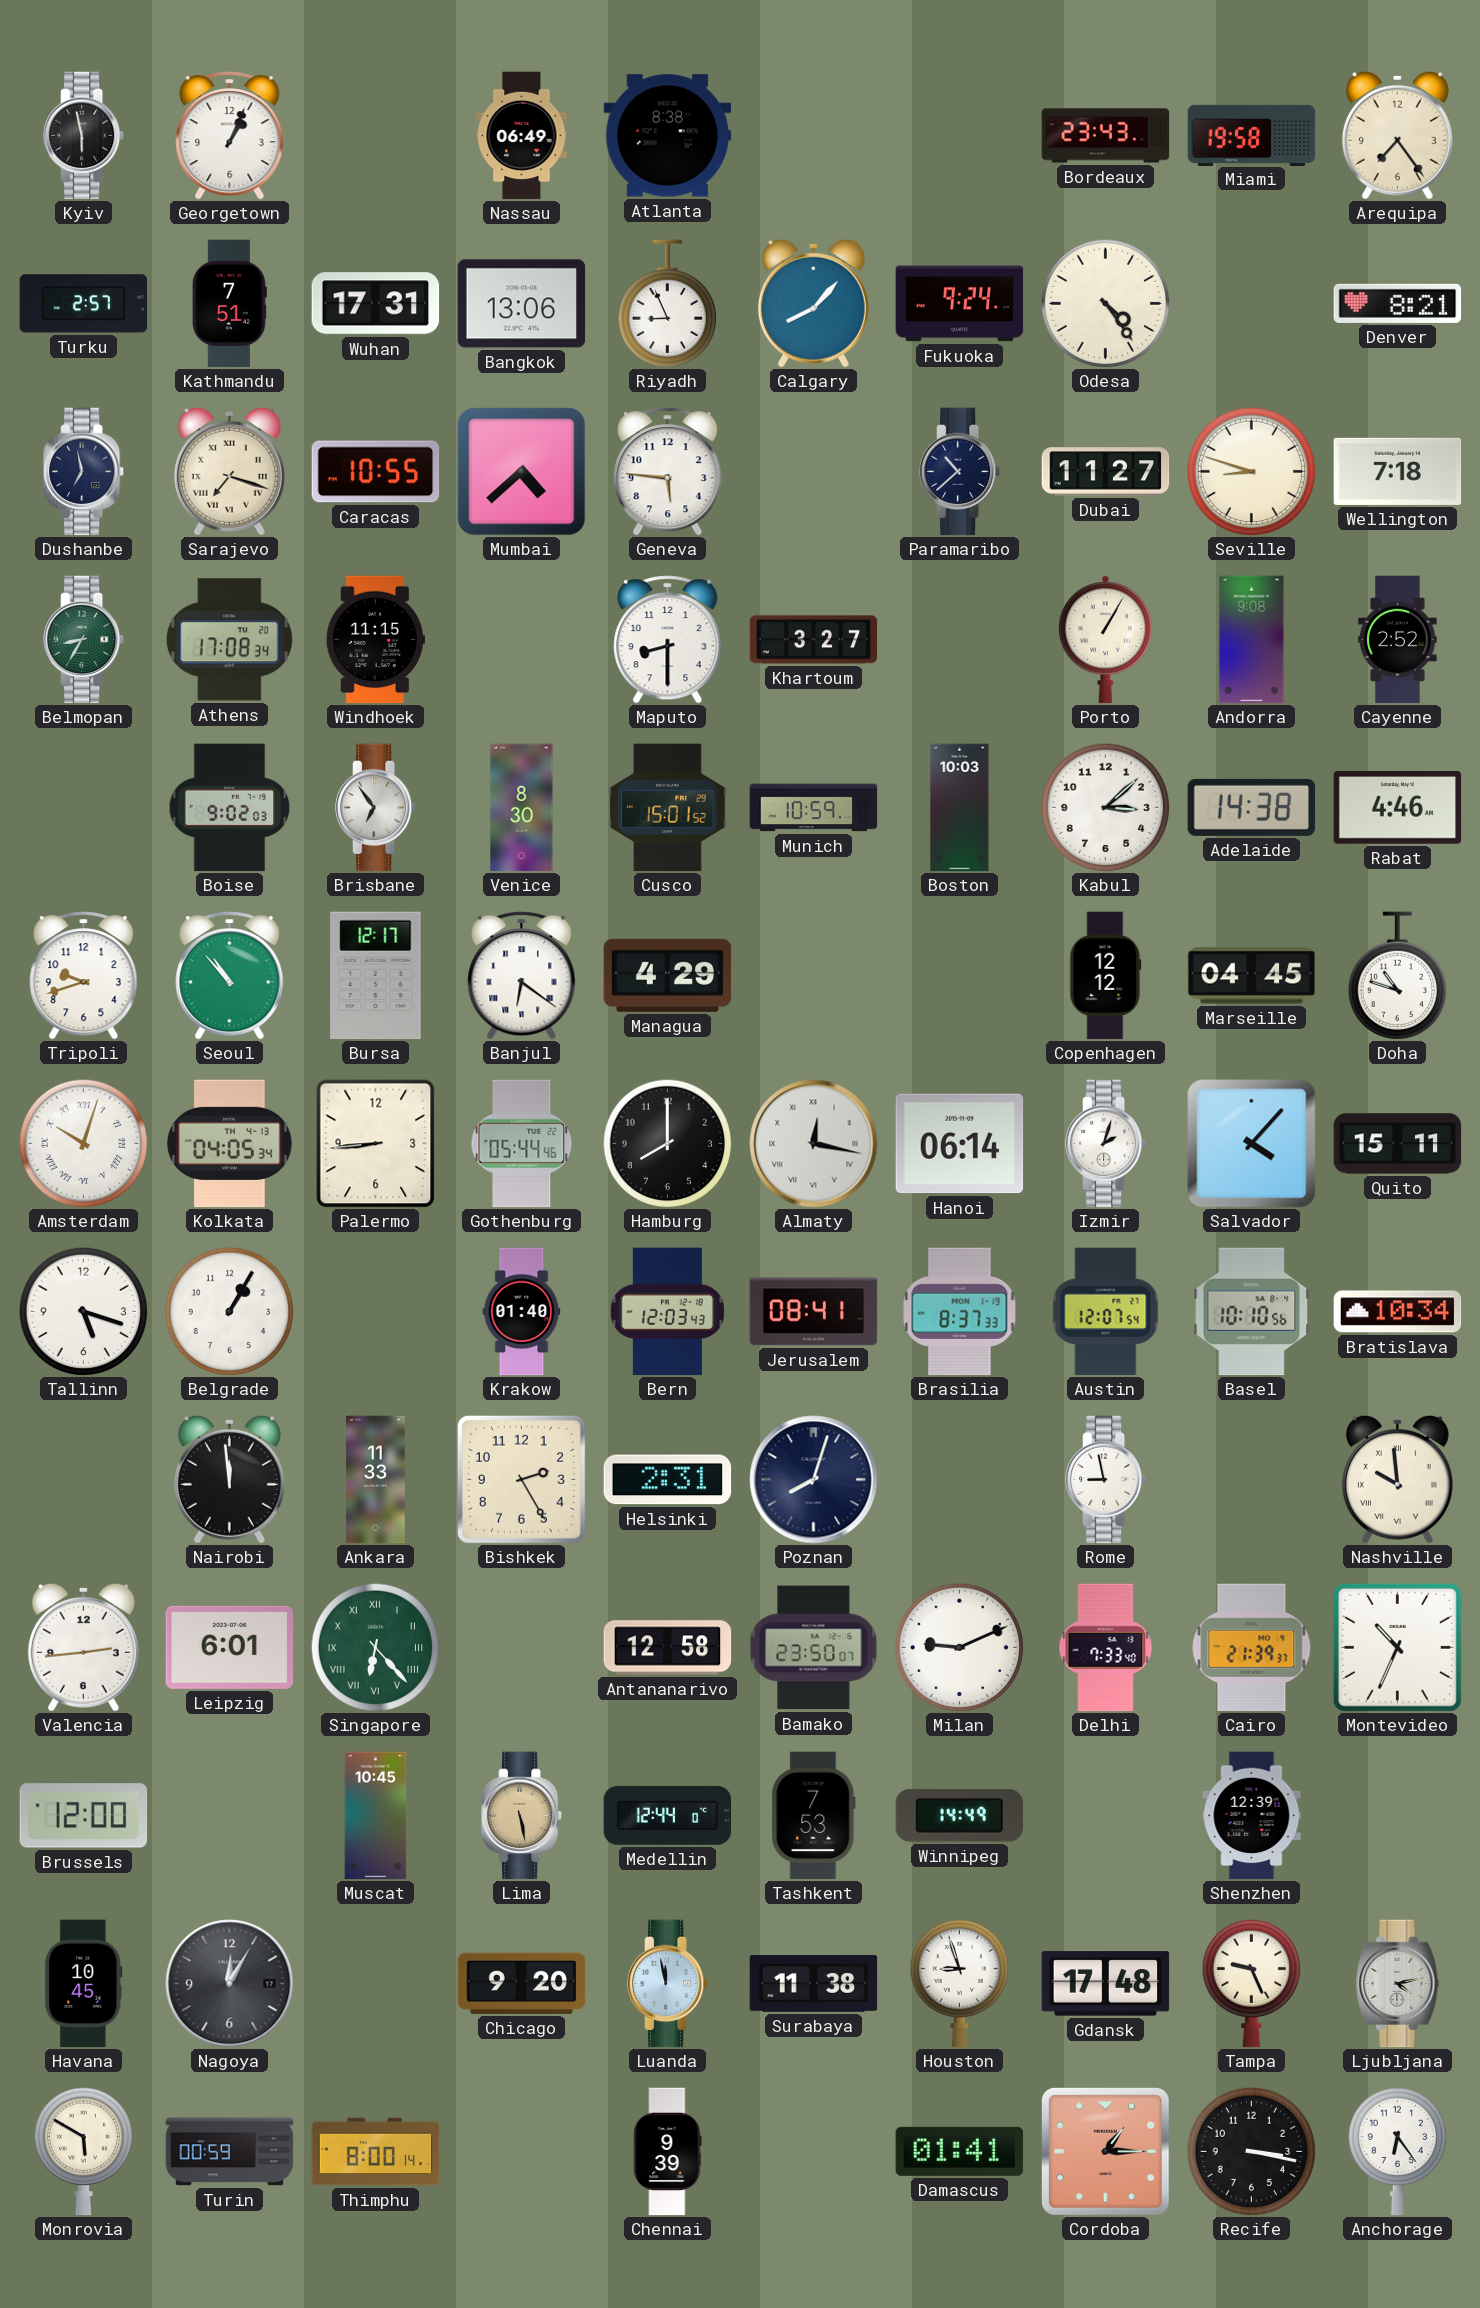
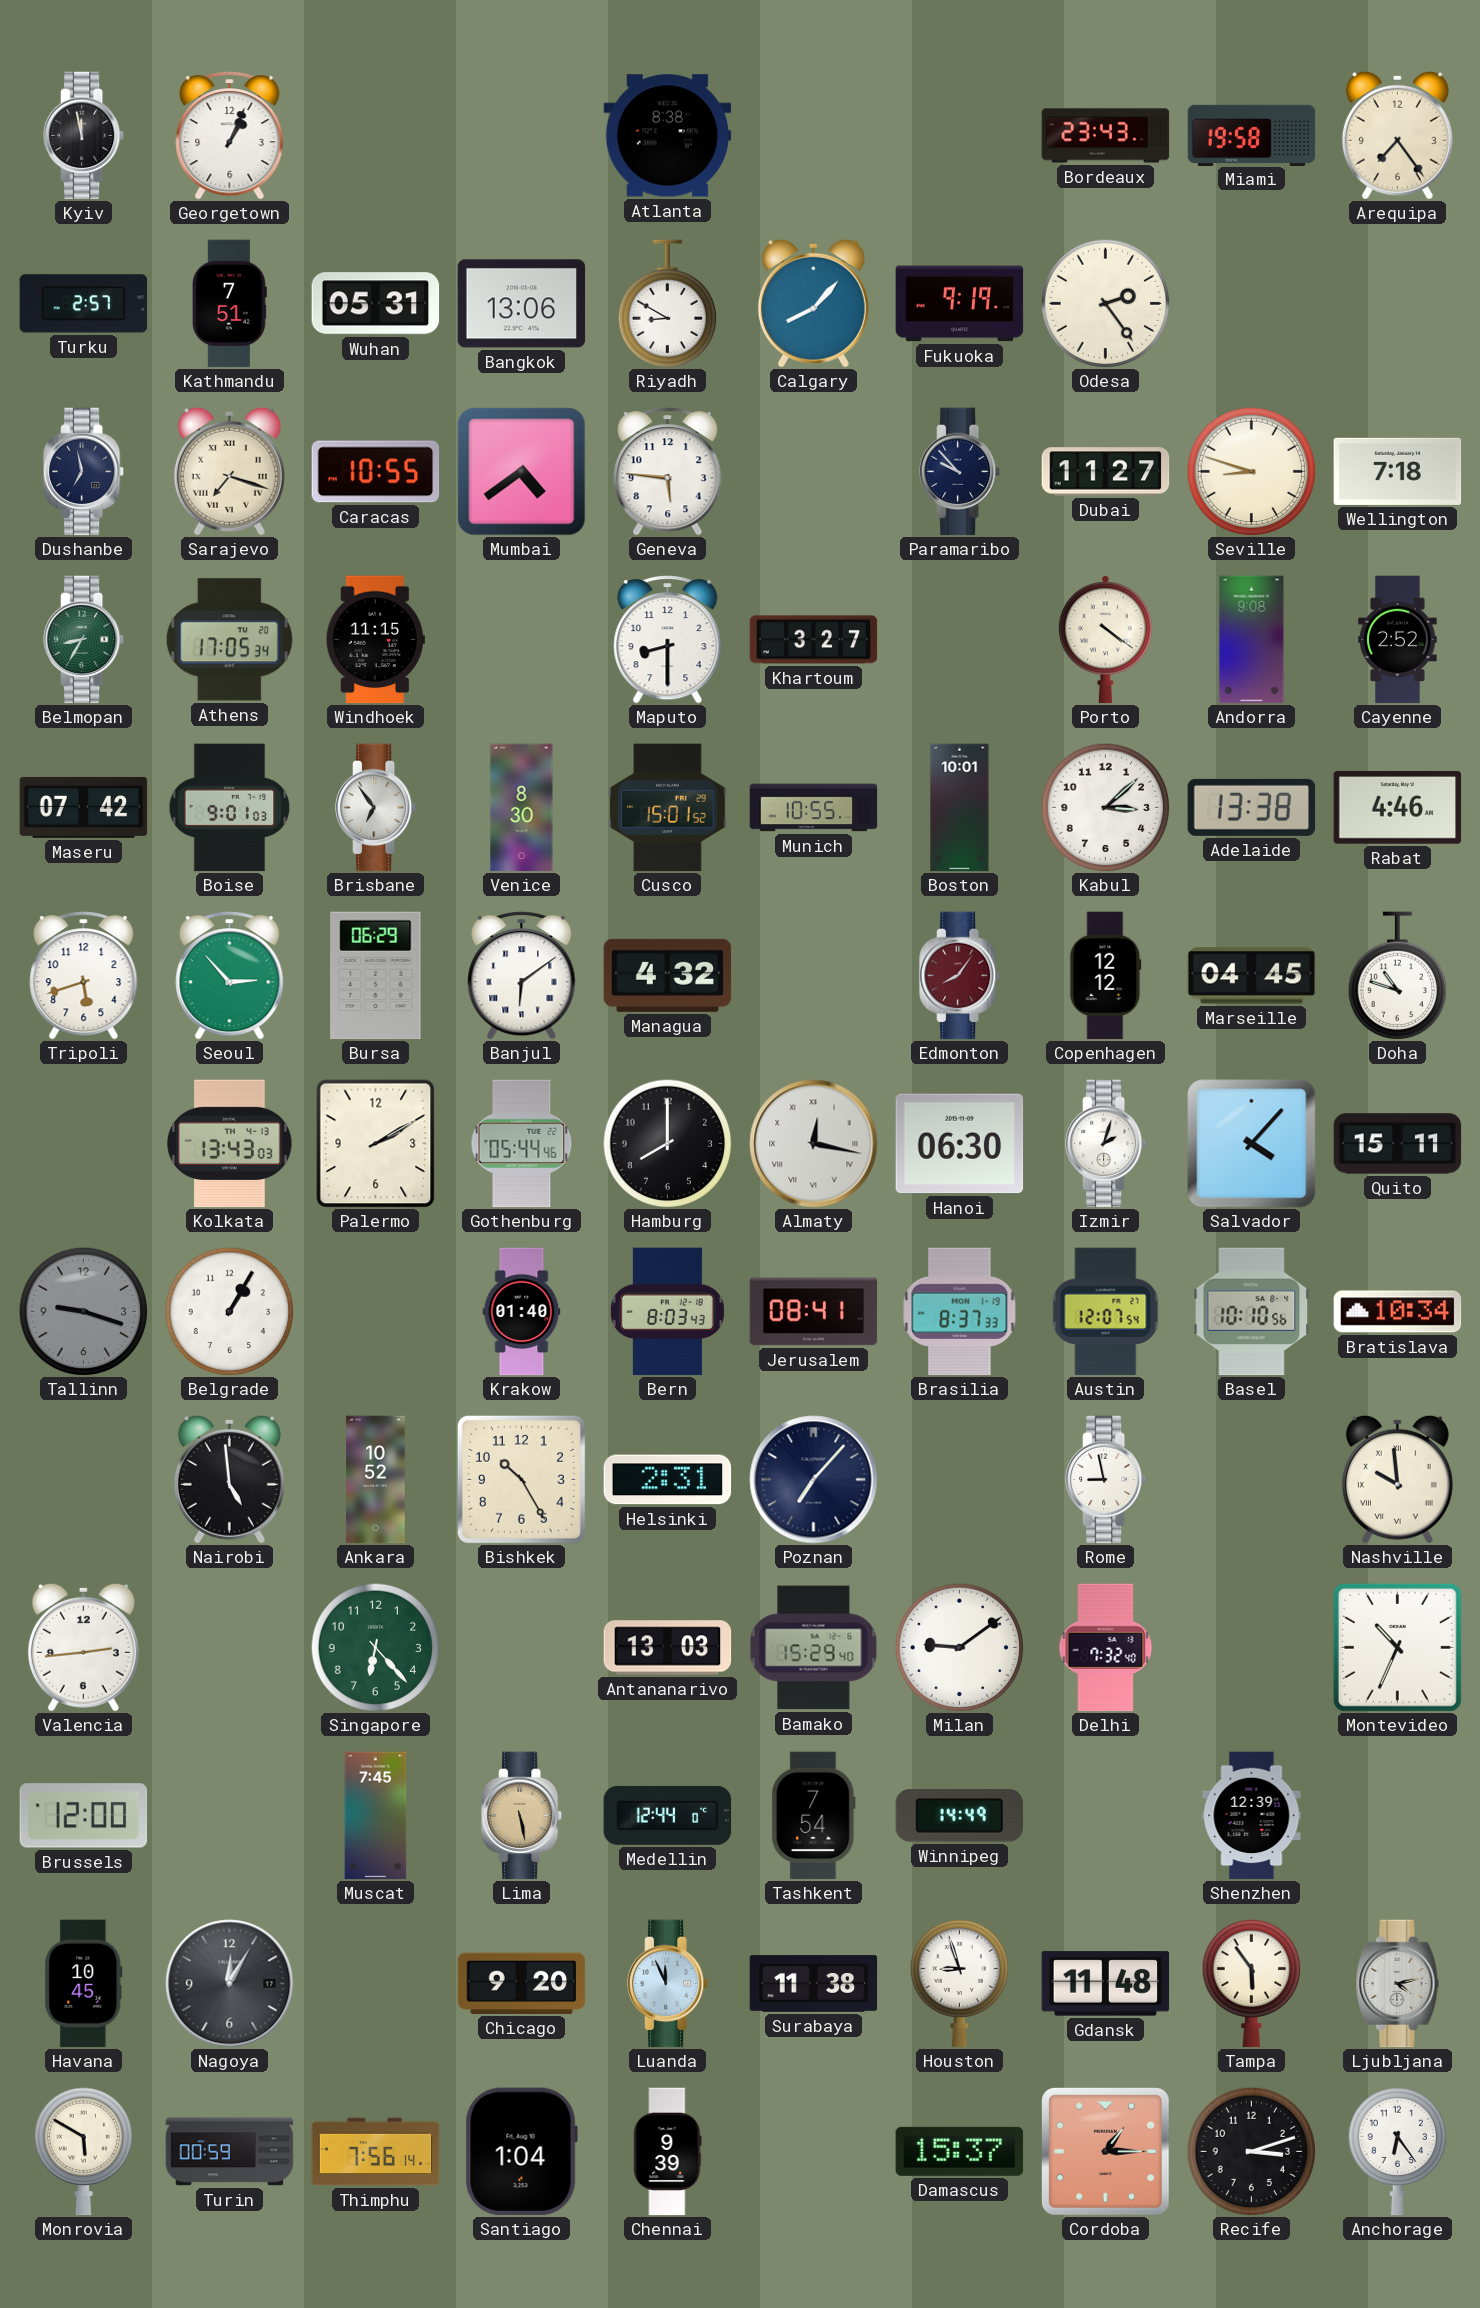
Kyiv: 5:58 -> 11:58
Nassau: 06:49 -> none
Wuhan: 17:31 -> 05:31
Riyadh: 8:56 -> 8:50
Fukuoka: 9:24 -> 9:19
Odesa: 4:24 -> 2:24
Denver: 8:21 -> none
Mumbai: 4:38 -> 4:39
Paramaribo: 10:38 -> 9:53
Athens: 17:08 -> 17:05
Porto: 1:05 -> 4:21
Maseru: none -> 07:42
Boise: 9:02 -> 9:01
Munich: 10:59 -> 10:55
Boston: 10:03 -> 10:01
Adelaide: 14:38 -> 13:38
Tripoli: 9:42 -> 5:42
Seoul: 10:53 -> 2:53
Bursa: 12:17 -> 06:29
Banjul: 6:21 -> 6:09
Managua: 4:29 -> 4:32
Edmonton: none -> 8:06
Amsterdam: 10:03 -> none
Kolkata: 04:05 -> 13:43
Palermo: 8:44 -> 2:10
Hanoi: 06:14 -> 06:30
Tallinn: 5:18 -> 9:18
Tallinn dial: white -> grey
Bern: 12:03 -> 8:03
Nairobi: 11:59 -> 4:59
Ankara: 11:33 -> 10:52
Bishkek: 2:25 -> 10:25
Poznan: 8:03 -> 7:07
Leipzig: 6:01 -> none
Singapore numerals: Roman -> Arabic
Antananarivo: 12:58 -> 13:03
Bamako: 23:50 -> 15:29
Milan: 9:11 -> 9:09
Delhi: 7:33 -> 7:32
Cairo: 21:39 -> none
Muscat: 10:45 -> 7:45
Tashkent: 7:53 -> 7:54
Luanda: 11:58 -> 11:56
Gdansk: 17:48 -> 11:48
Tampa: 9:26 -> 5:54
Thimphu: 8:00 -> 7:56
Santiago: none -> 1:04
Damascus: 01:41 -> 15:37
Recife: 3:17 -> 3:12
